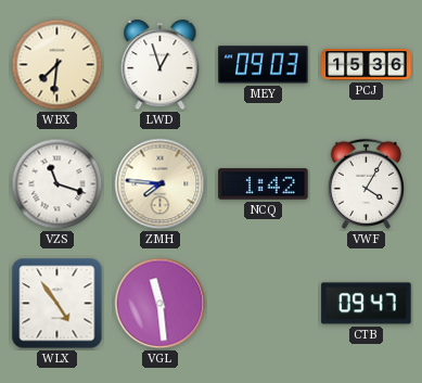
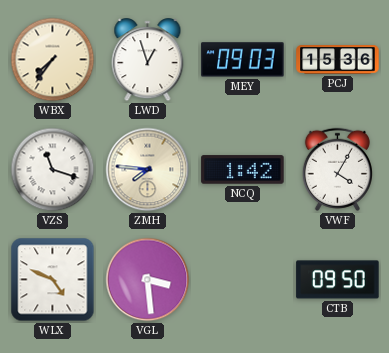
WBX: 7:31 -> 7:36
WLX: 4:54 -> 4:49
VGL: 11:29 -> 3:29
CTB: 09:47 -> 09:50
